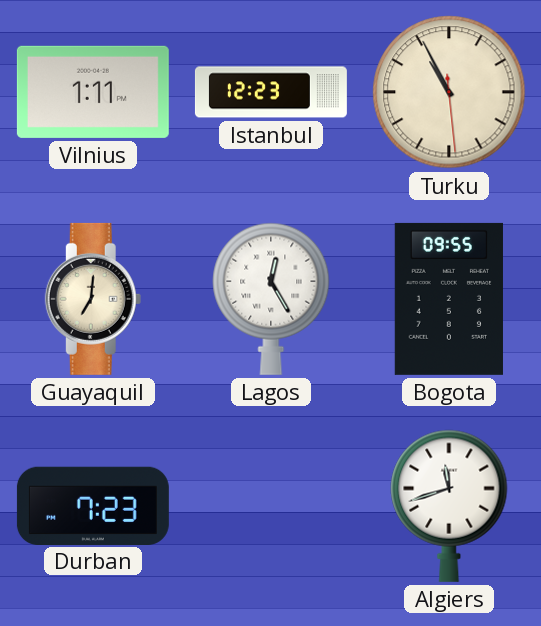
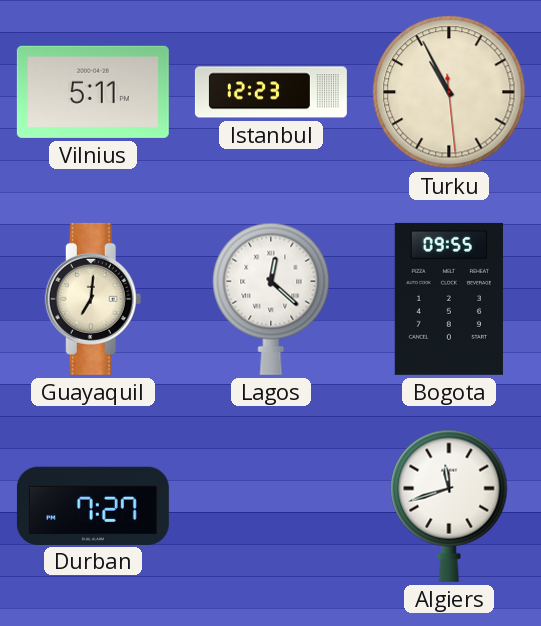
Vilnius: 1:11 -> 5:11
Lagos: 12:25 -> 12:22
Durban: 7:23 -> 7:27
